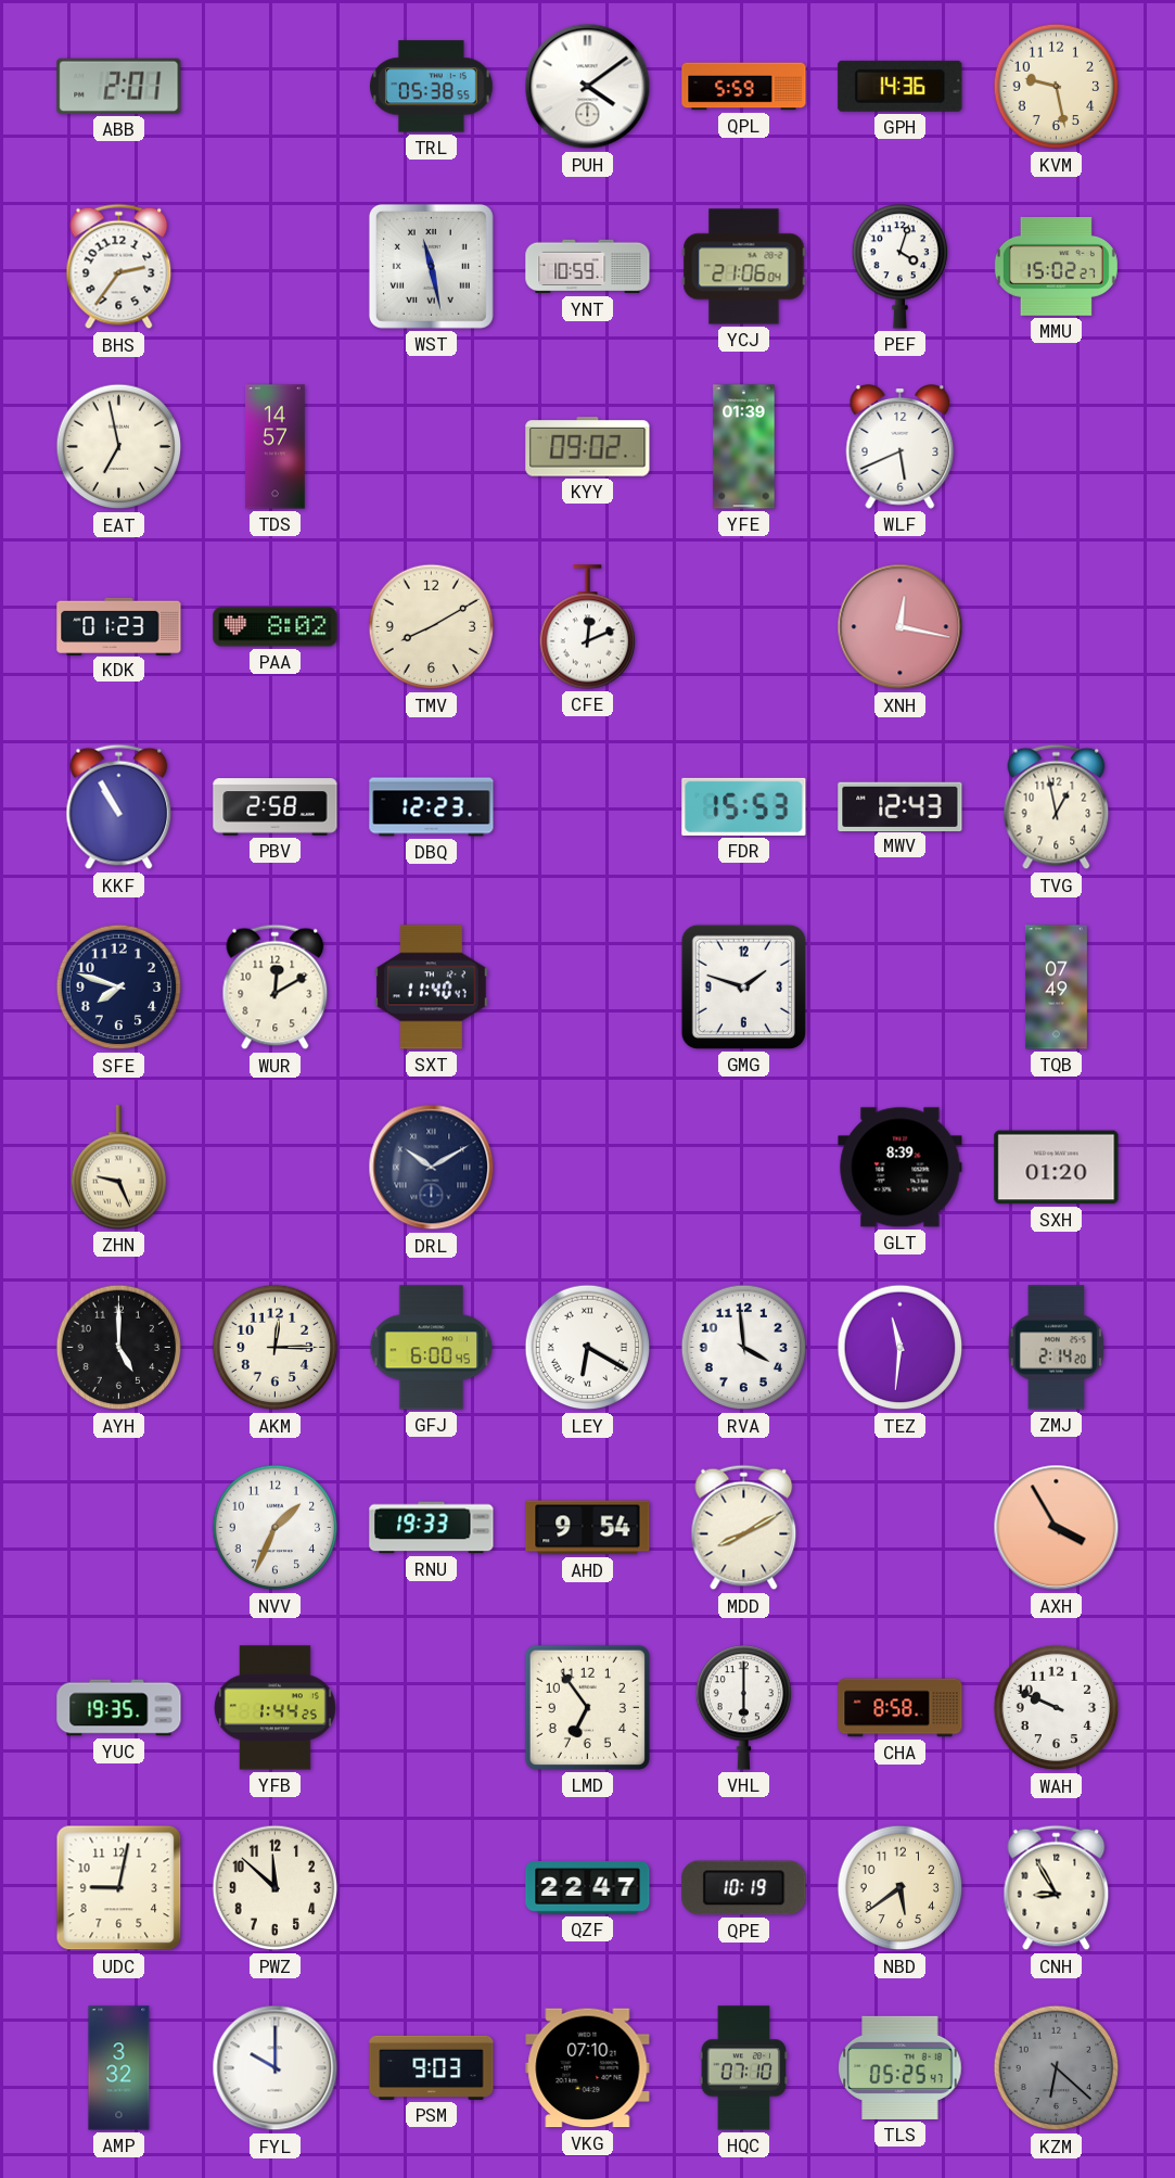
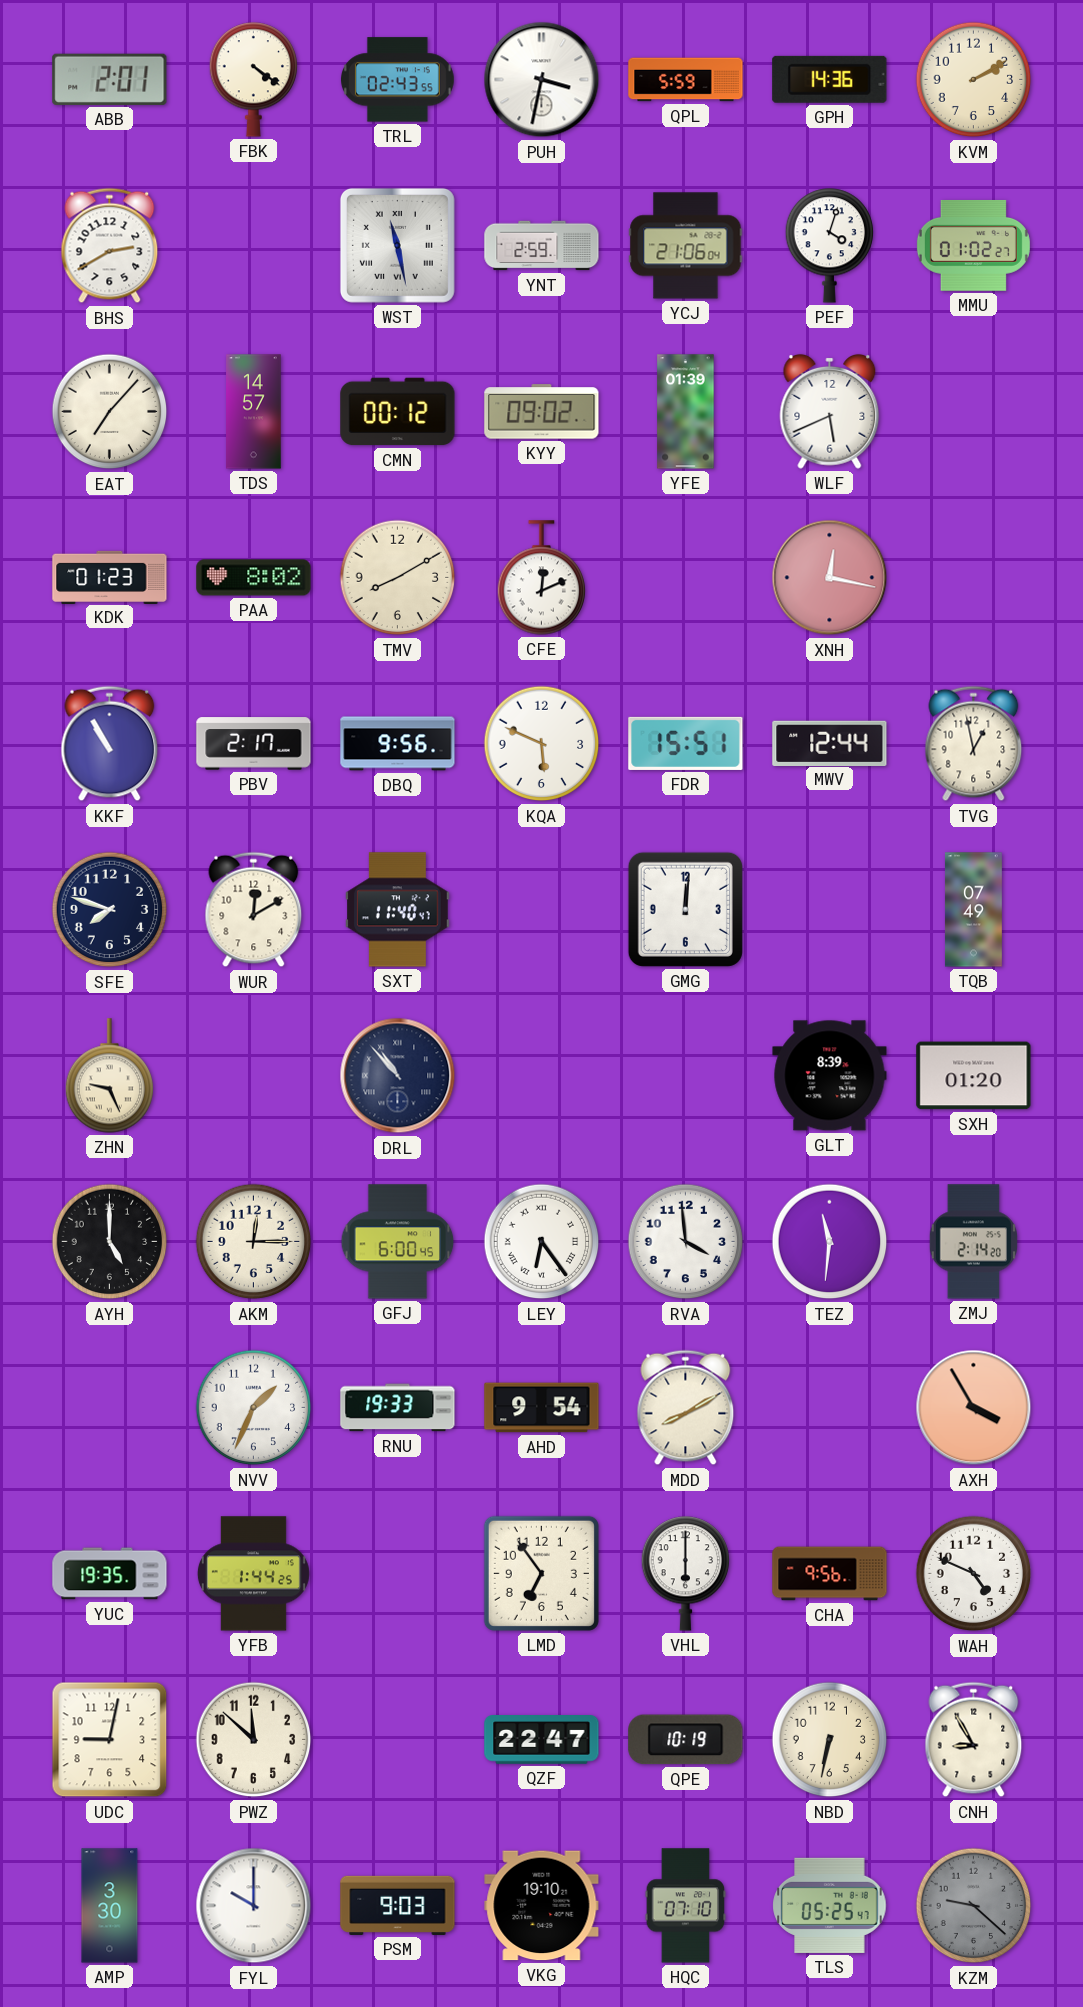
FBK: none -> 4:21
TRL: 05:38 -> 02:43
PUH: 4:09 -> 3:32
KVM: 9:28 -> 2:10
BHS: 2:36 -> 2:40
YNT: 10:59 -> 2:59
MMU: 15:02 -> 01:02
EAT: 6:58 -> 7:07
CMN: none -> 00:12
PBV: 2:58 -> 2:17
DBQ: 12:23 -> 9:56
KQA: none -> 5:49
FDR: 15:53 -> 15:51
MWV: 12:43 -> 12:44
GMG: 1:48 -> 12:01
DRL: 10:10 -> 10:53
LEY: 6:20 -> 6:24
CHA: 8:58 -> 9:56
WAH: 9:49 -> 4:49
NBD: 5:39 -> 6:32
AMP: 3:32 -> 3:30
VKG: 07:10 -> 19:10
KZM: 6:22 -> 9:22
